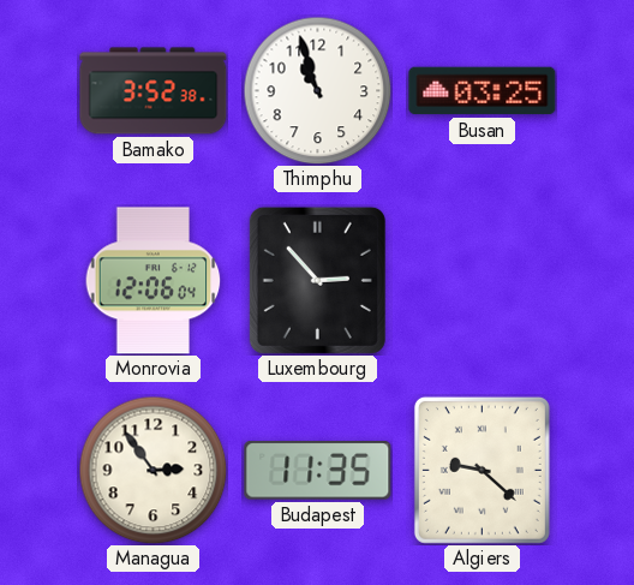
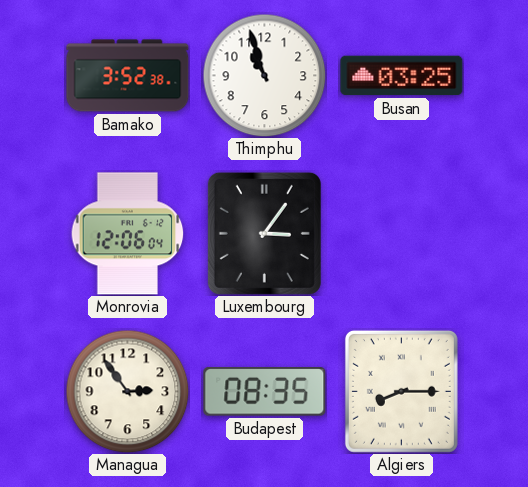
Luxembourg: 2:53 -> 3:06
Budapest: 11:35 -> 08:35
Algiers: 9:22 -> 8:15
